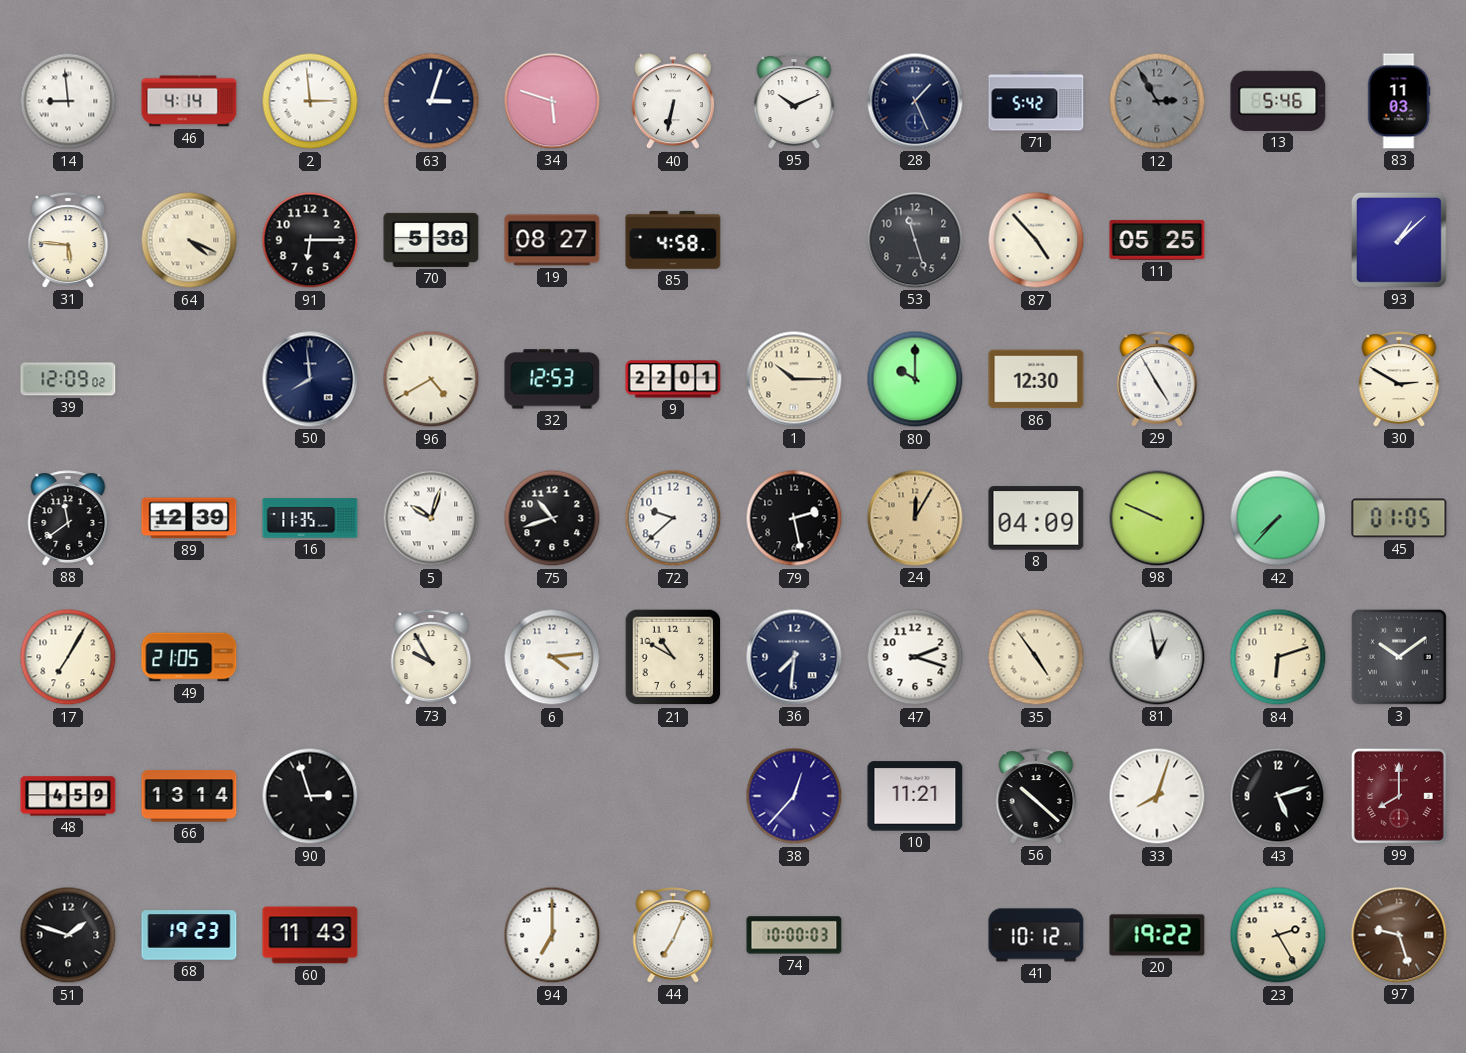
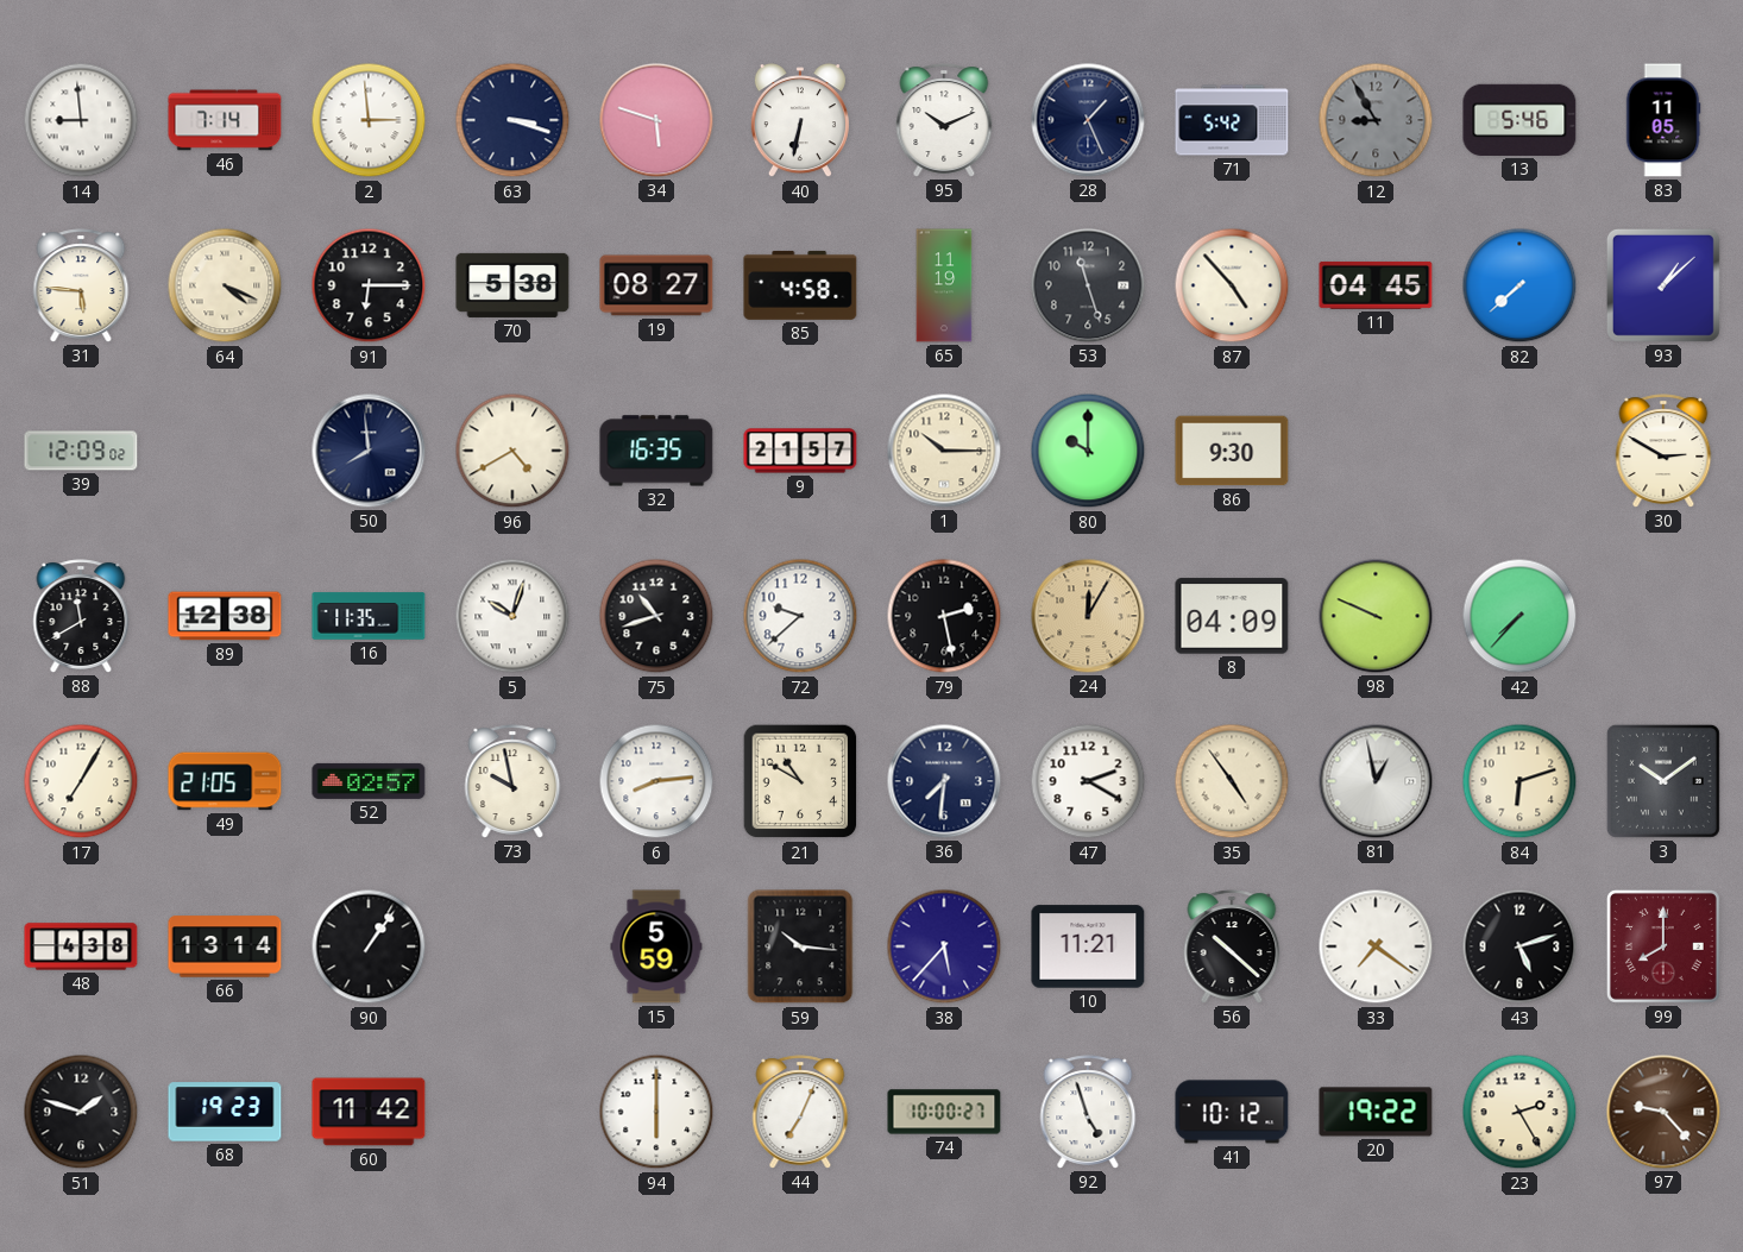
46: 4:14 -> 7:14
63: 3:03 -> 3:18
12: 2:55 -> 8:55
83: 11:03 -> 11:05
65: none -> 11:19
11: 05:25 -> 04:45
82: none -> 7:38
32: 12:53 -> 16:35
9: 22:01 -> 21:57
86: 12:30 -> 9:30
29: 4:55 -> none
88: 11:39 -> 11:40
89: 12:39 -> 12:38
45: 01:05 -> none
52: none -> 02:57
73: 9:55 -> 9:58
6: 4:14 -> 8:14
47: 2:18 -> 2:20
48: 4:59 -> 4:38
90: 2:57 -> 1:06
15: none -> 5:59
59: none -> 10:16
38: 12:37 -> 5:37
33: 8:03 -> 7:21
60: 11:43 -> 11:42
94: 7:00 -> 6:00
74: 10:00:03 -> 10:00:27
92: none -> 4:57
97: 9:27 -> 9:23
